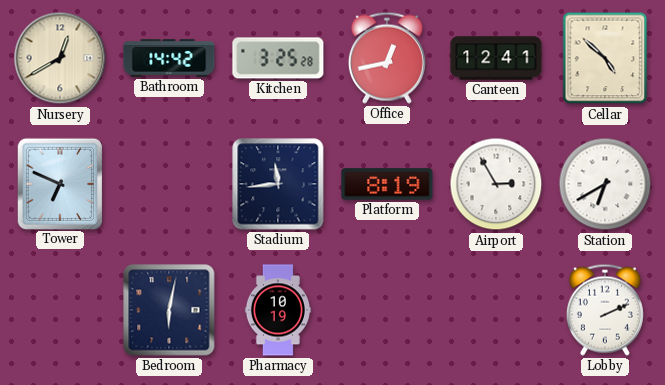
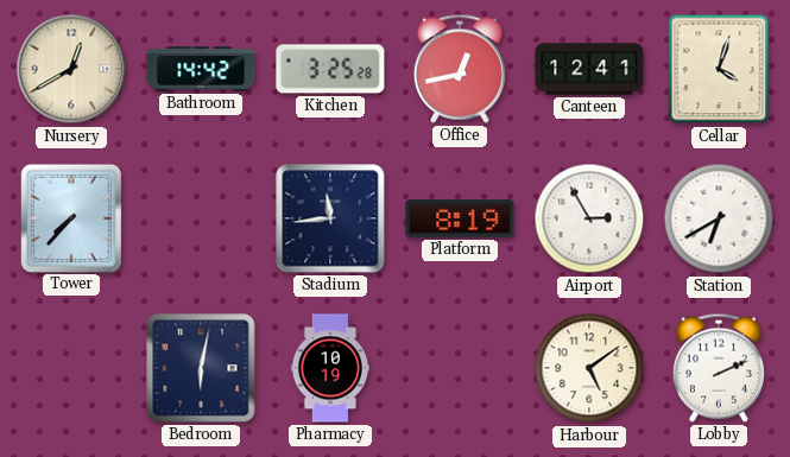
Cellar: 4:52 -> 4:03
Tower: 6:49 -> 7:37
Harbour: none -> 5:09
